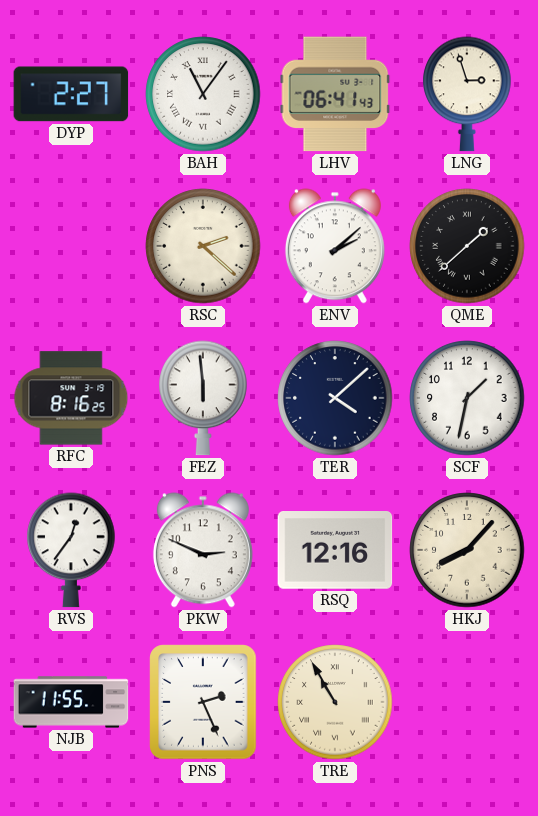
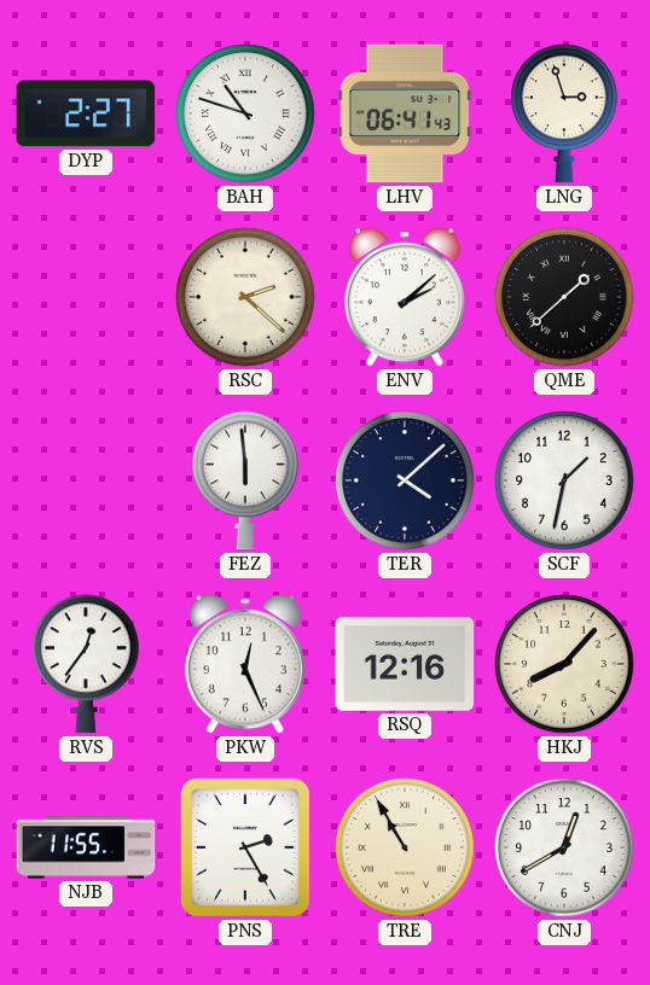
BAH: 11:06 -> 10:48
RFC: 8:16 -> none
PKW: 2:49 -> 12:26
PNS: 2:26 -> 2:25
CNJ: none -> 12:40
